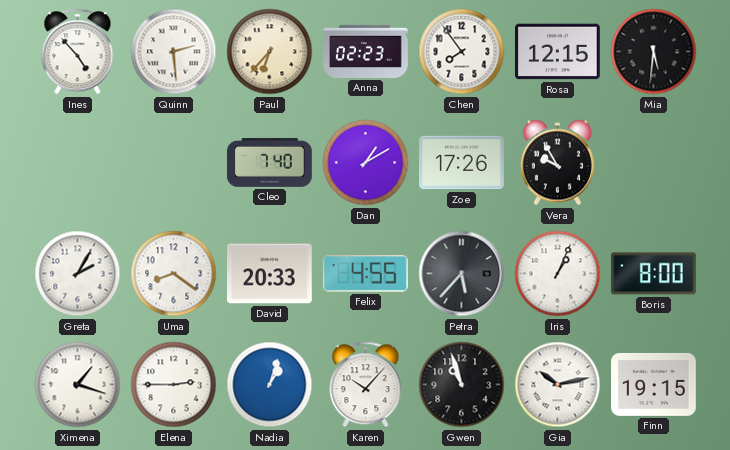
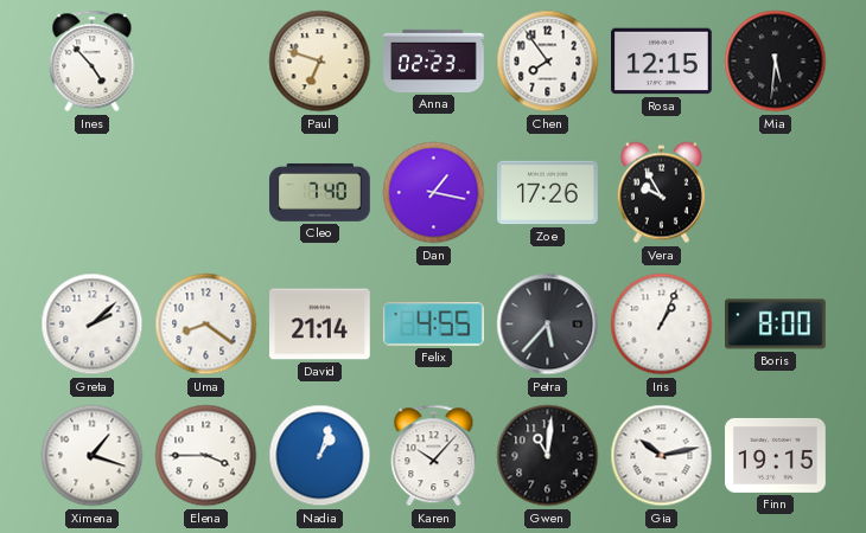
Quinn: 2:29 -> none
Paul: 6:37 -> 6:48
Dan: 1:10 -> 1:17
Greta: 2:05 -> 2:08
David: 20:33 -> 21:14
Elena: 2:45 -> 3:45
Gwen: 10:57 -> 11:01
